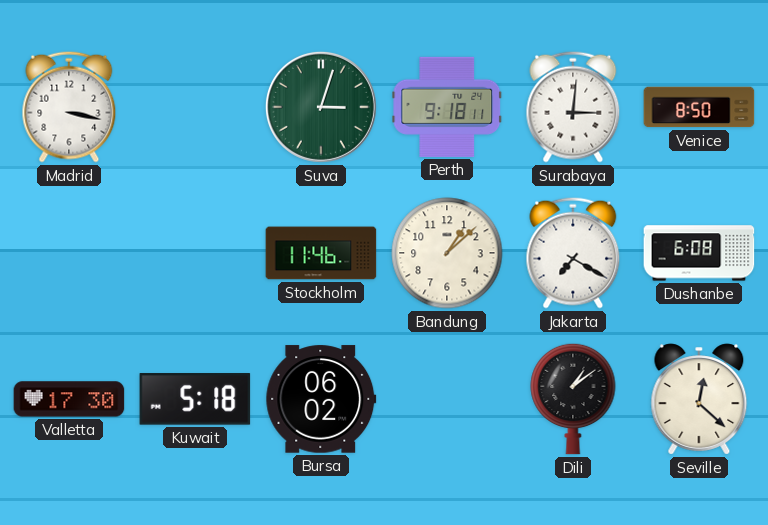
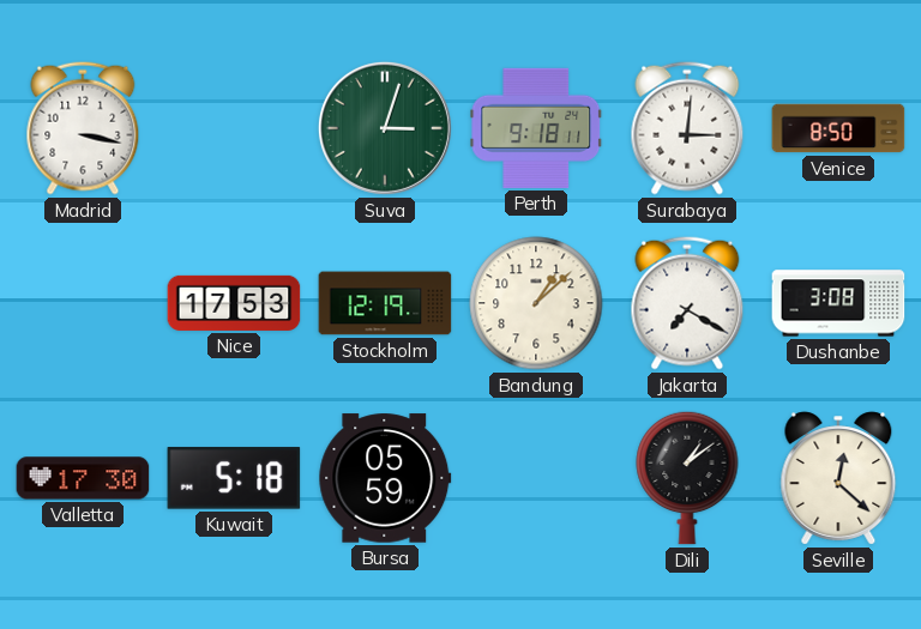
Nice: none -> 17:53
Stockholm: 11:46 -> 12:19
Dushanbe: 6:08 -> 3:08
Bursa: 06:02 -> 05:59
